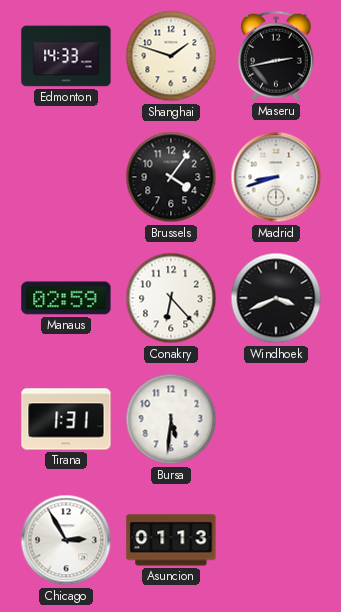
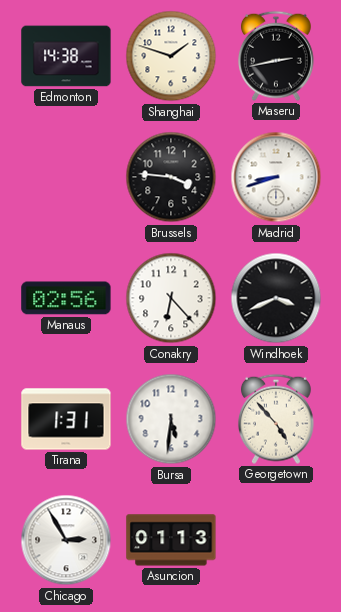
Edmonton: 14:33 -> 14:38
Brussels: 4:06 -> 3:46
Manaus: 02:59 -> 02:56
Georgetown: none -> 4:53
